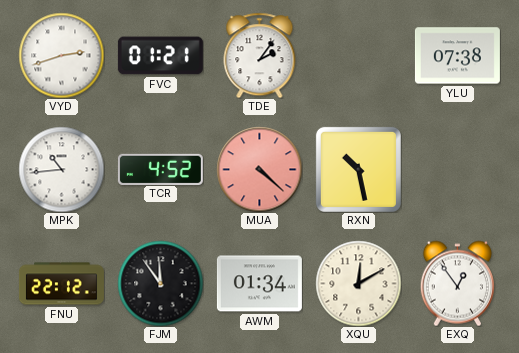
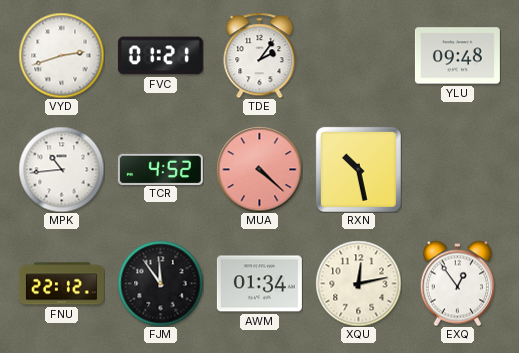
YLU: 07:38 -> 09:48
XQU: 12:10 -> 12:13
